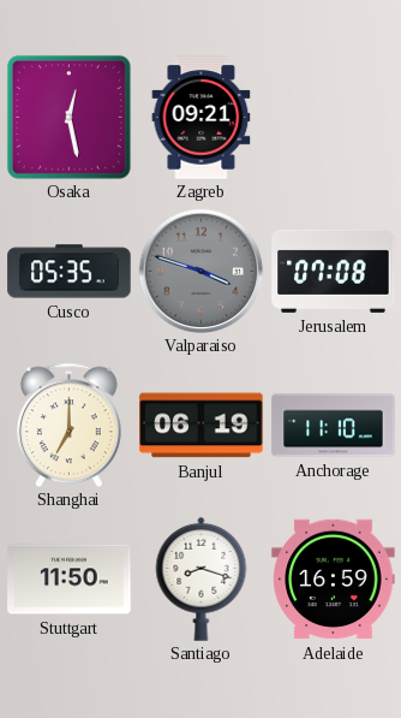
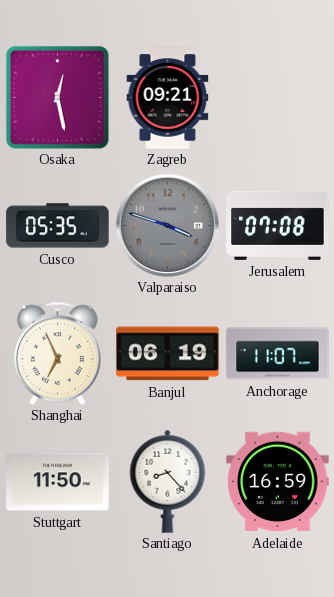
Shanghai: 7:00 -> 6:56
Anchorage: 11:10 -> 11:07
Santiago: 8:18 -> 8:23
